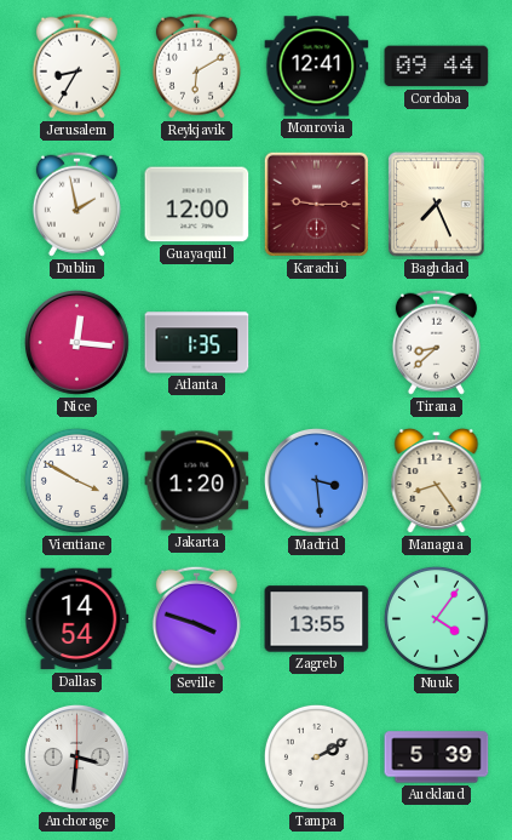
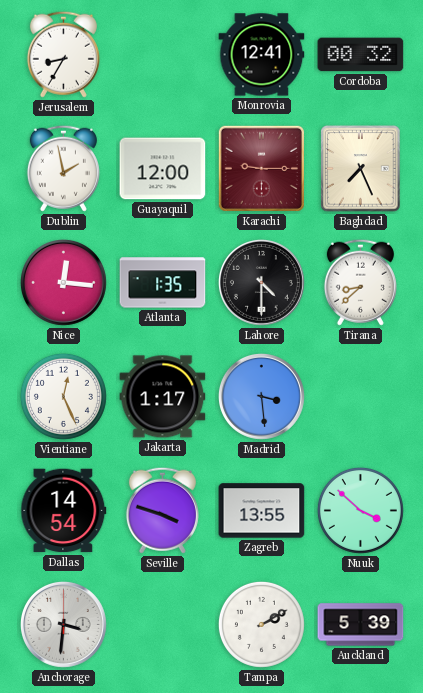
Reykjavik: 6:10 -> none
Cordoba: 09:44 -> 00:32
Lahore: none -> 4:30
Vientiane: 3:50 -> 12:26
Jakarta: 1:20 -> 1:17
Managua: 8:24 -> none
Nuuk: 4:06 -> 3:52
